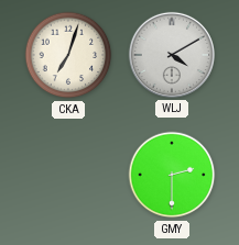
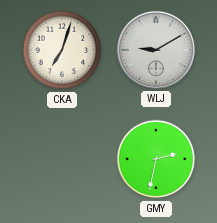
WLJ: 4:10 -> 9:10
GMY: 2:30 -> 2:32
